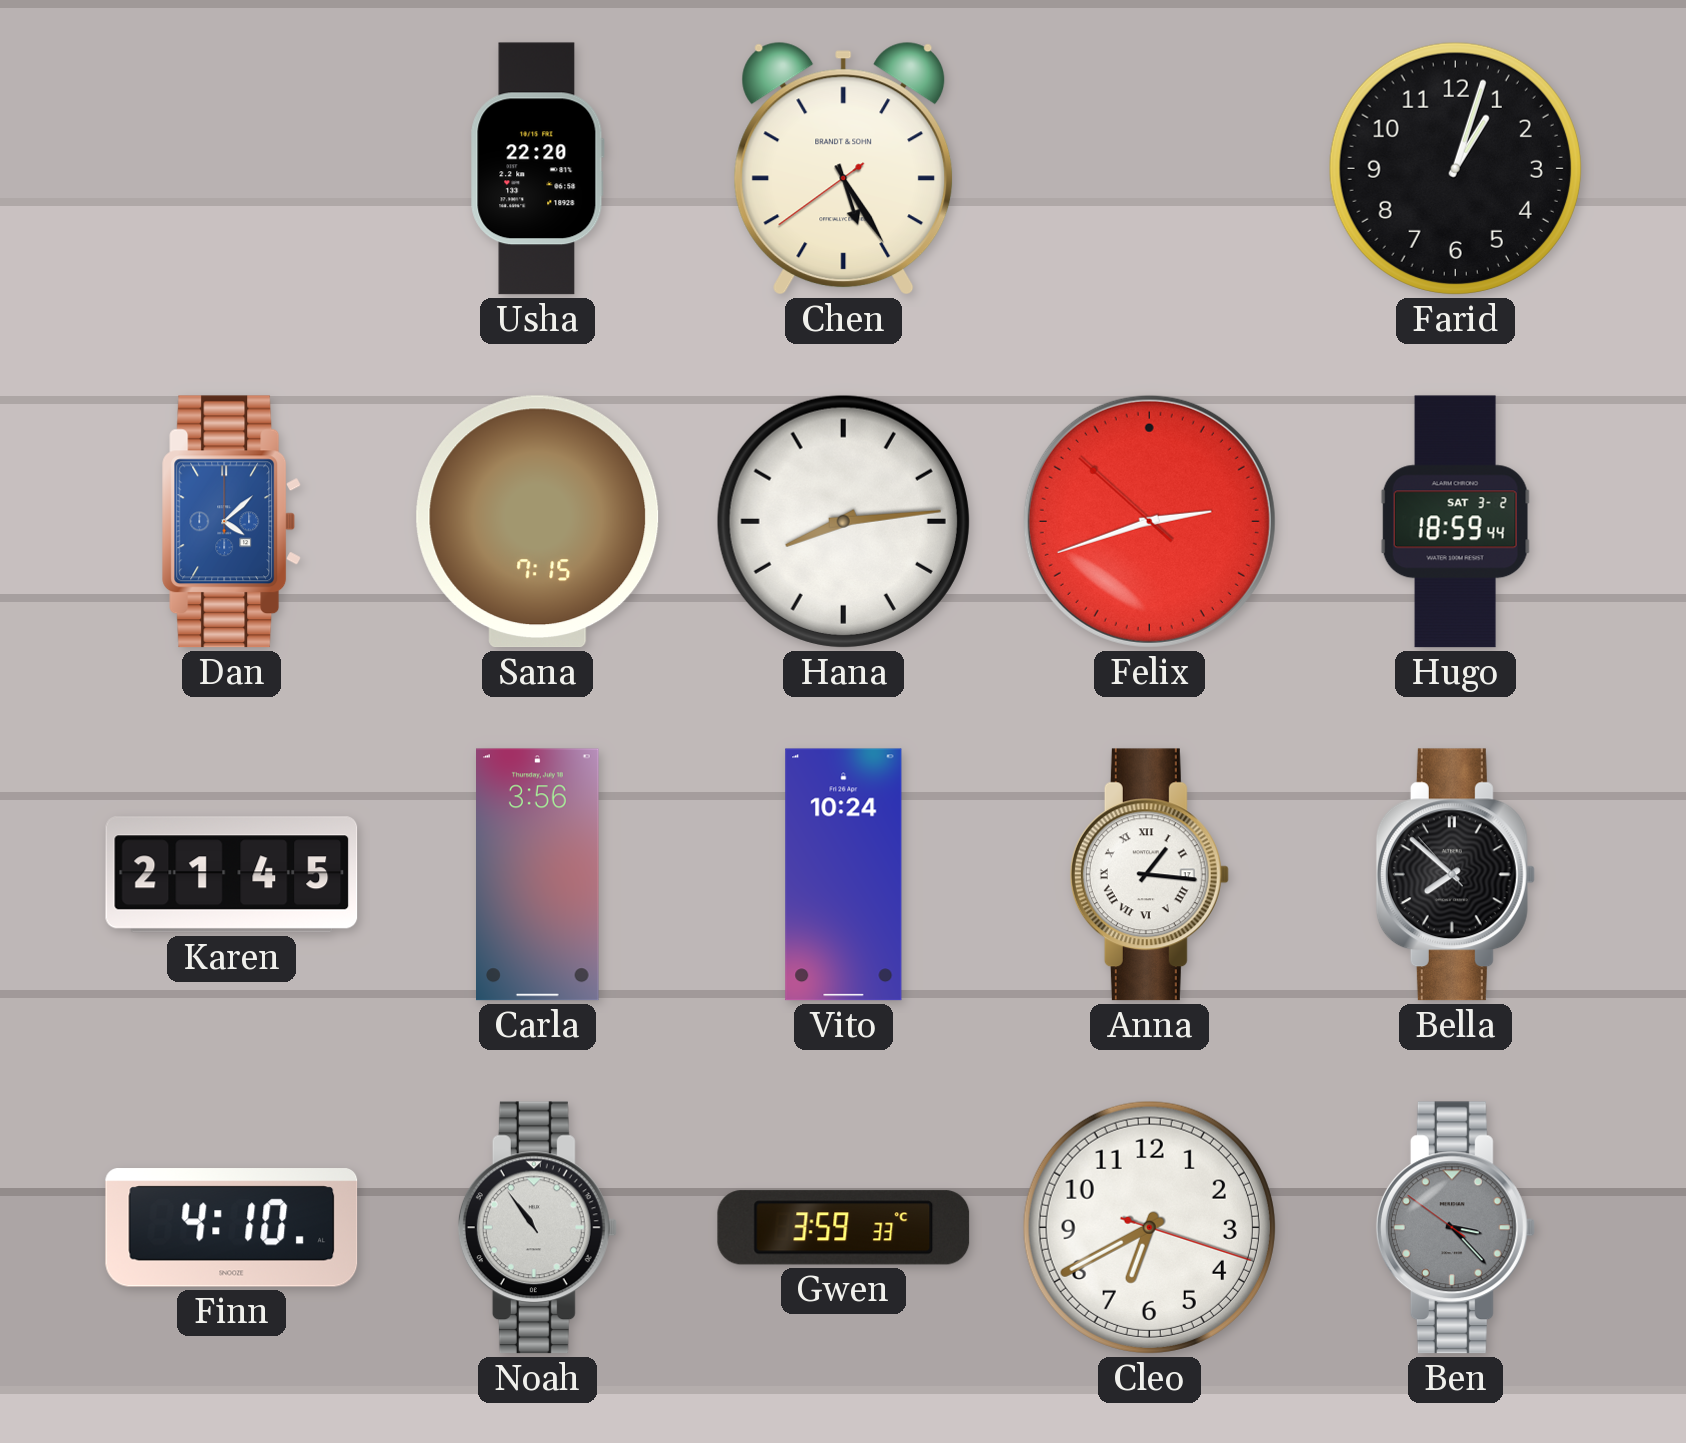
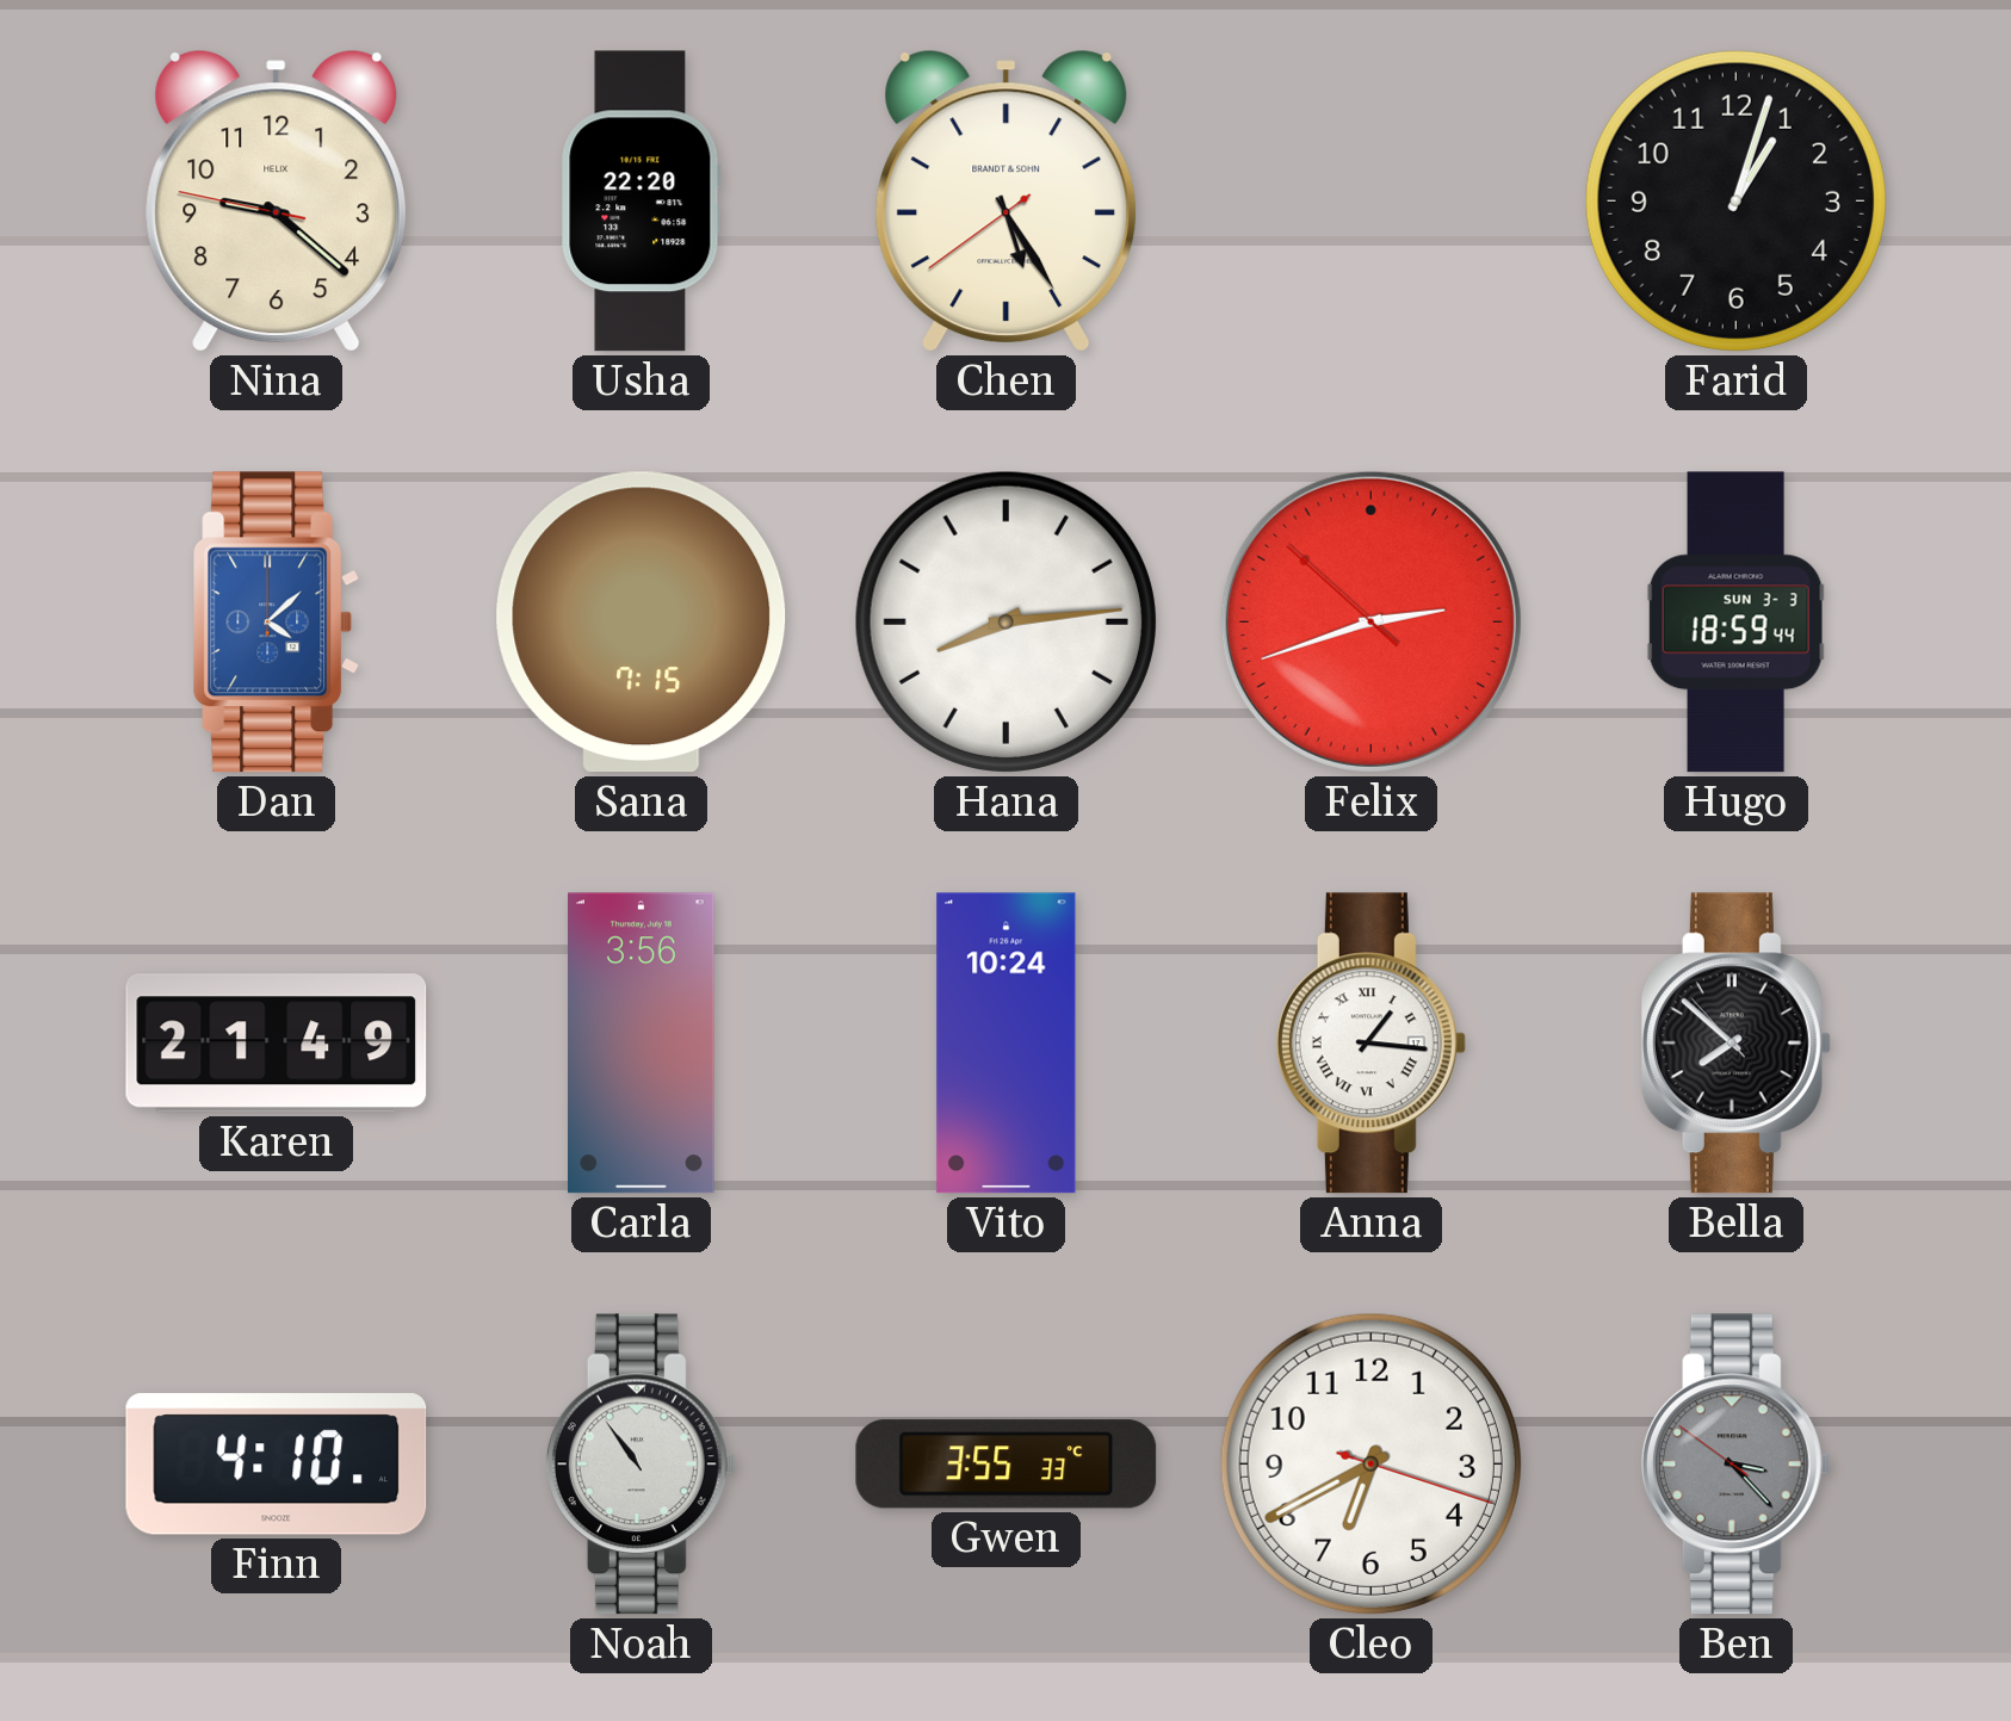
Nina: none -> 9:21
Hugo date: SAT 3-2 -> SUN 3-3
Karen: 21:45 -> 21:49
Gwen: 3:59 -> 3:55
